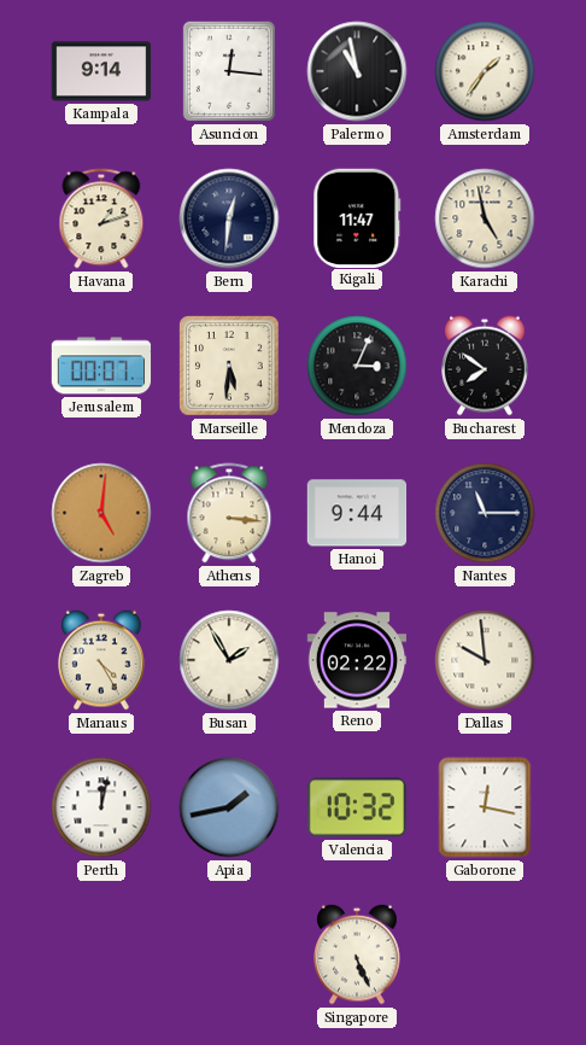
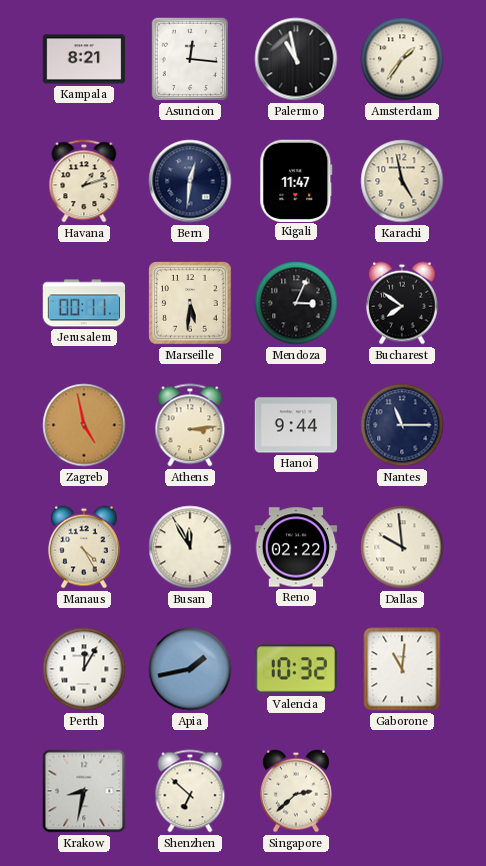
Kampala: 9:14 -> 8:21
Jerusalem: 00:07 -> 00:11
Zagreb: 5:01 -> 4:58
Athens: 3:16 -> 3:14
Busan: 1:55 -> 11:55
Perth: 12:02 -> 12:05
Gaborone: 12:17 -> 11:01
Krakow: none -> 8:32
Shenzhen: none -> 6:52
Singapore: 5:26 -> 2:38
